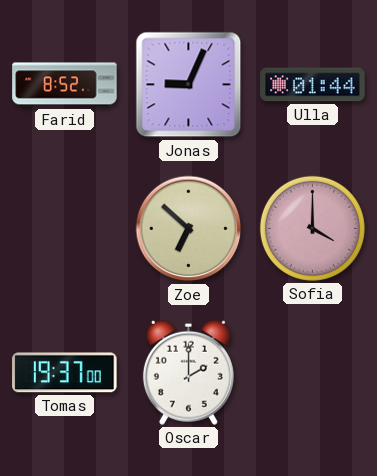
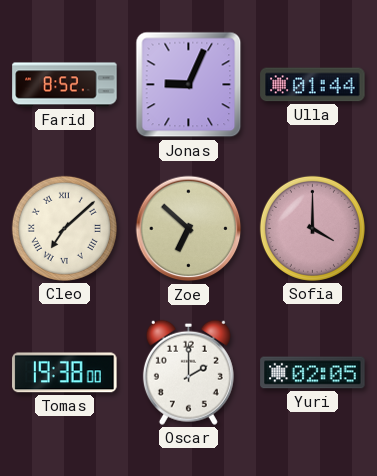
Cleo: none -> 7:08
Tomas: 19:37 -> 19:38
Yuri: none -> 02:05
